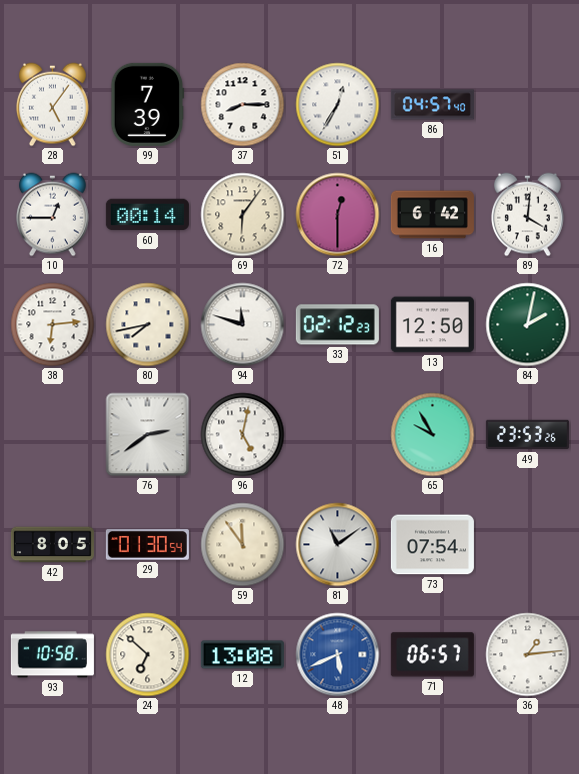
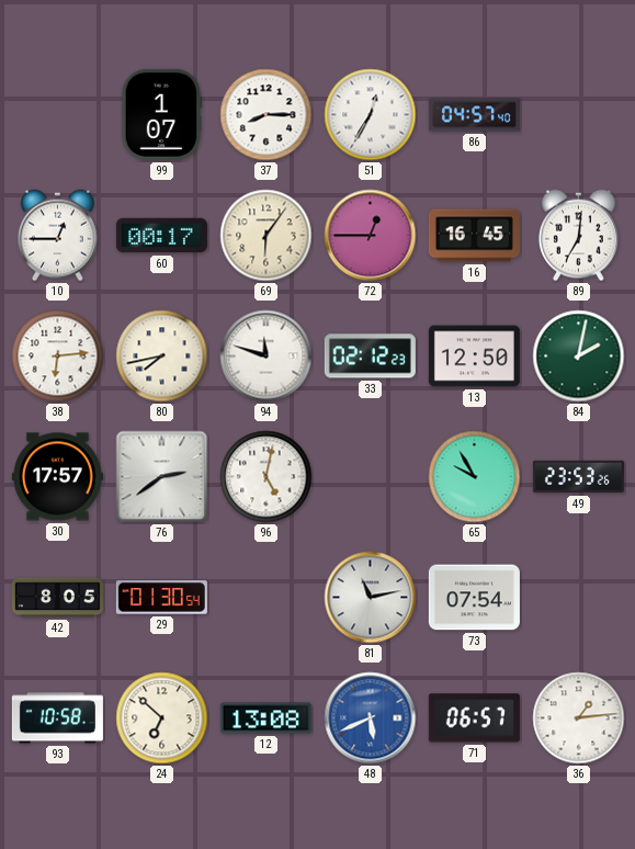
28: 5:06 -> none
99: 7:39 -> 1:07
60: 00:14 -> 00:17
72: 12:30 -> 12:45
16: 6:42 -> 16:45
89: 4:01 -> 7:01
30: none -> 17:57
59: 11:54 -> none
81: 11:09 -> 11:13
